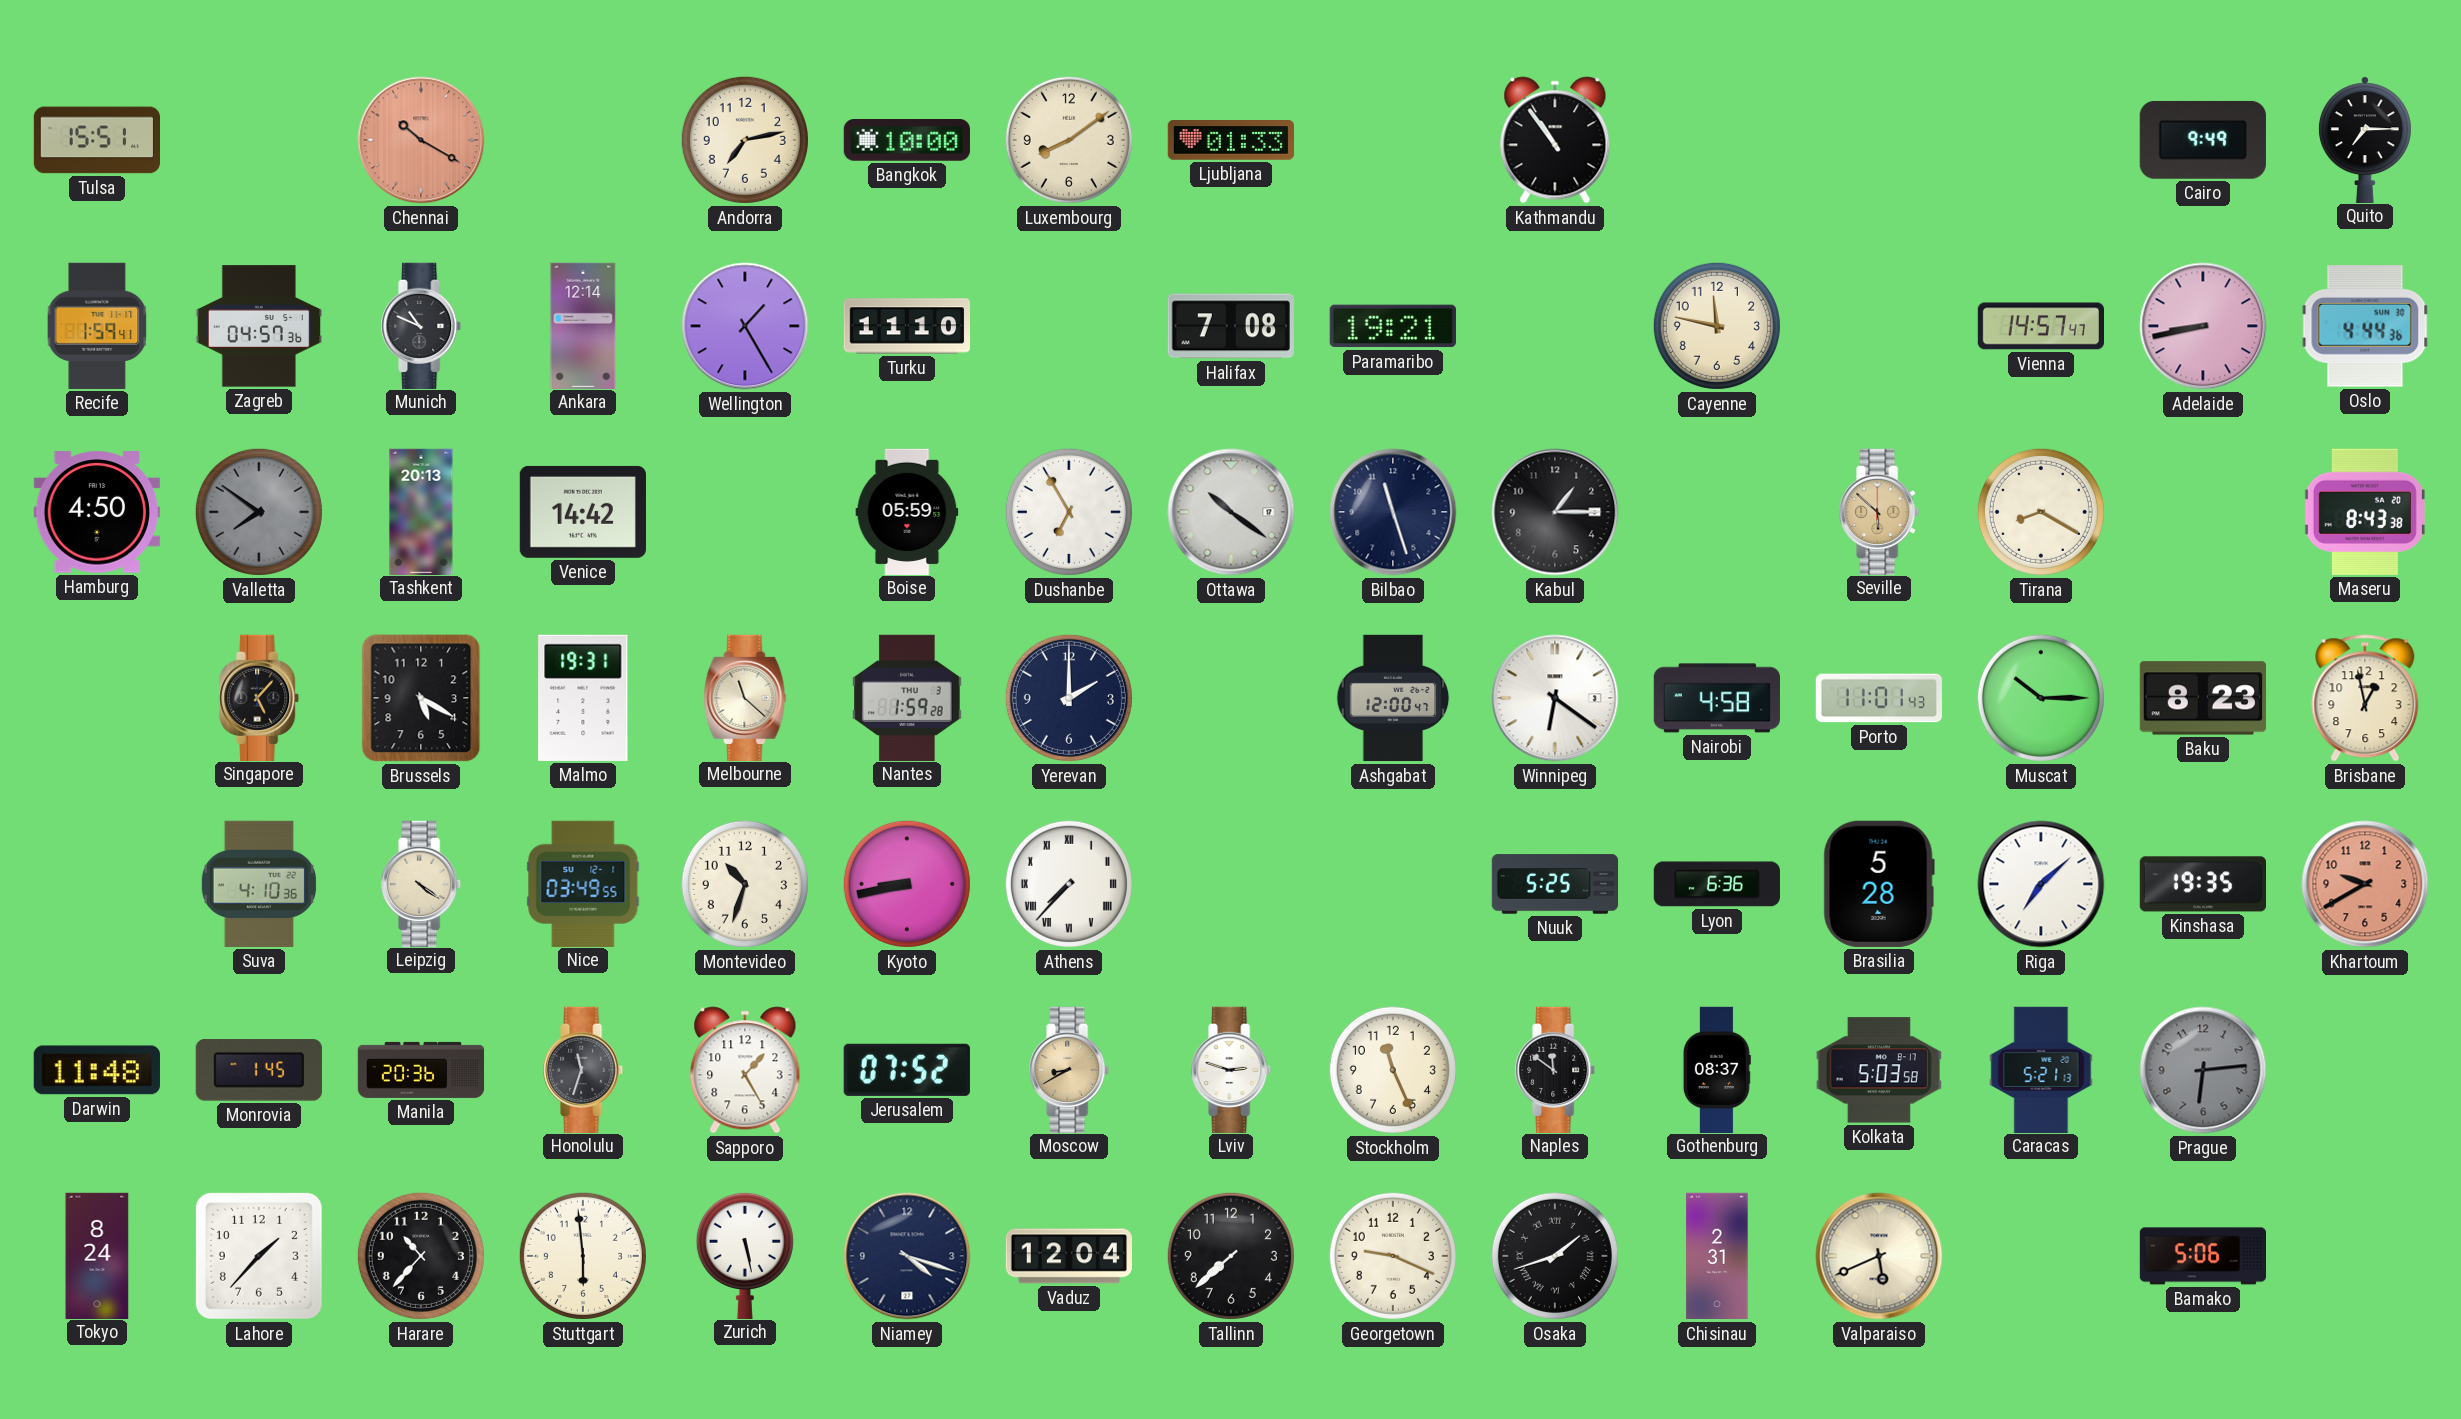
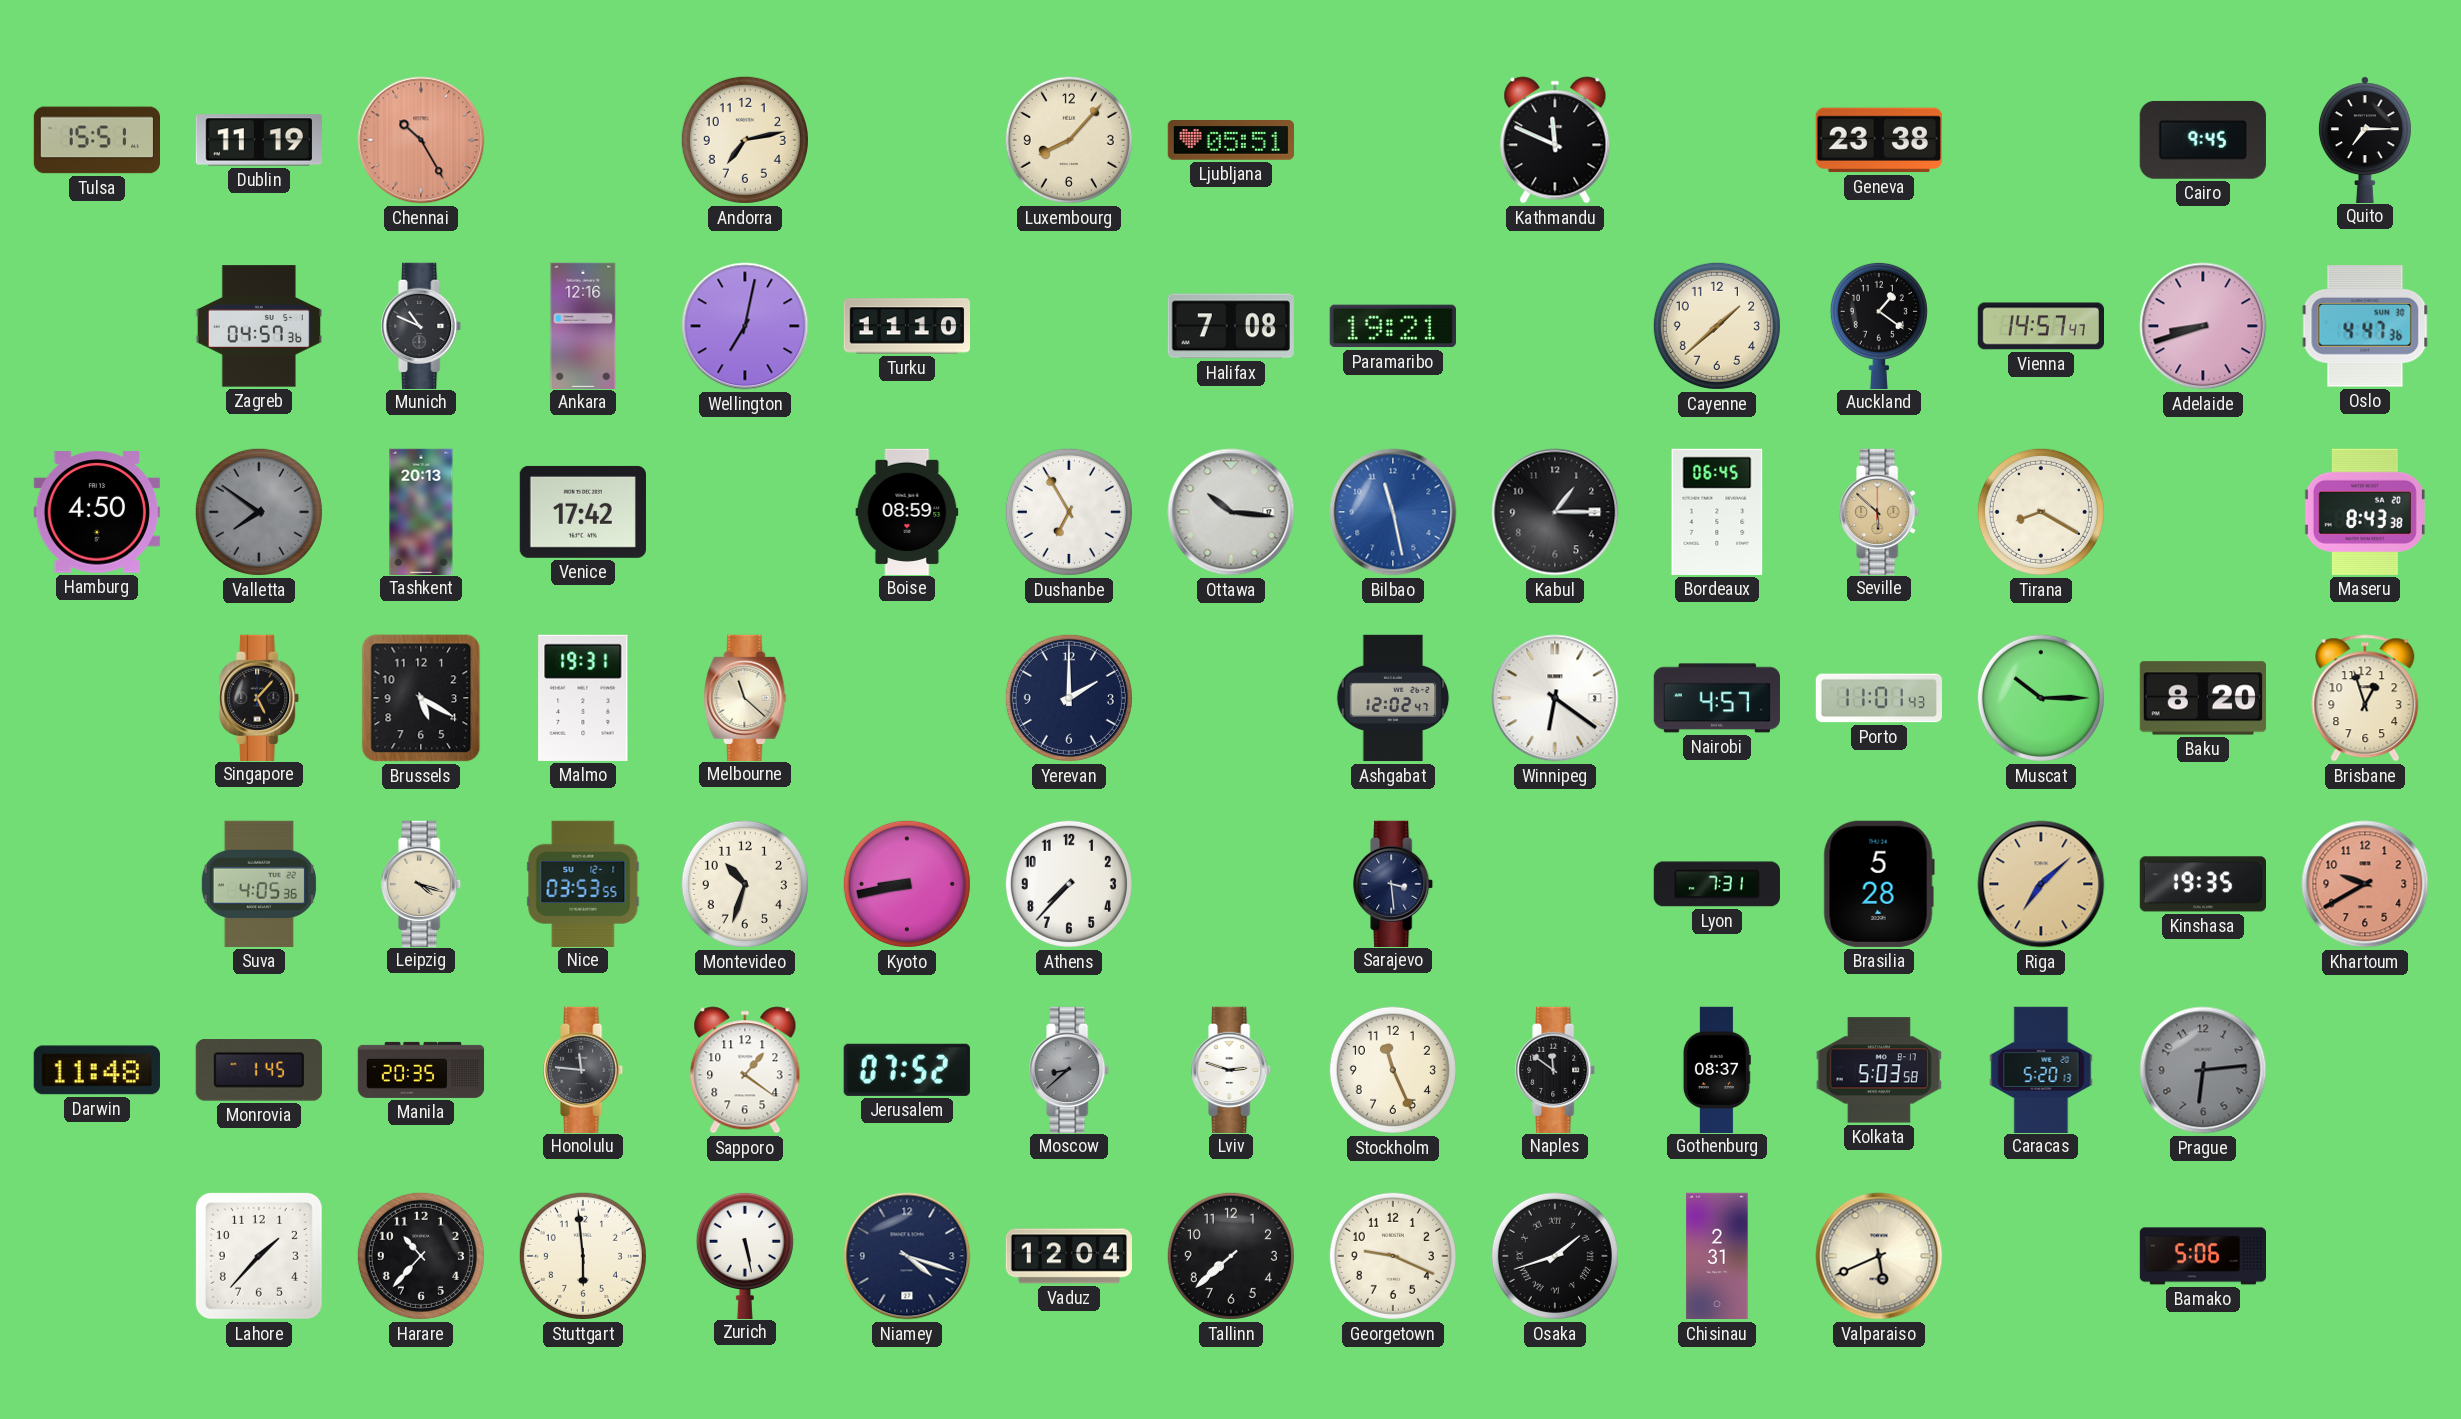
Dublin: none -> 11:19
Chennai: 10:20 -> 10:25
Bangkok: 10:00 -> none
Luxembourg: 8:09 -> 8:07
Ljubljana: 01:33 -> 05:51
Kathmandu: 10:54 -> 11:49
Geneva: none -> 23:38
Cairo: 9:49 -> 9:45
Recife: 1:59 -> none
Ankara: 12:14 -> 12:16
Wellington: 1:25 -> 7:02
Cayenne: 11:47 -> 1:38
Auckland: none -> 1:21
Adelaide: 8:43 -> 8:42
Oslo: 4:44 -> 4:47
Venice: 14:42 -> 17:42
Boise: 05:59 -> 08:59
Ottawa: 10:21 -> 10:16
Bilbao: 11:27 -> 11:28
Bilbao dial: navy -> blue
Bordeaux: none -> 06:45
Nantes: 1:59 -> none
Ashgabat: 12:00 -> 12:02
Nairobi: 4:58 -> 4:57
Baku: 8:23 -> 8:20
Brisbane: 12:58 -> 12:57
Suva: 4:10 -> 4:05
Leipzig: 4:21 -> 4:18
Nice: 03:49 -> 03:53
Athens numerals: Roman -> Arabic
Sarajevo: none -> 3:29
Nuuk: 5:25 -> none
Lyon: 6:36 -> 7:31
Riga dial: white -> champagne
Manila: 20:36 -> 20:35
Honolulu: 11:33 -> 11:46
Sapporo: 1:25 -> 1:21
Moscow: 8:40 -> 8:38
Moscow dial: champagne -> grey
Caracas: 5:21 -> 5:20
Tokyo: 8:24 -> none
